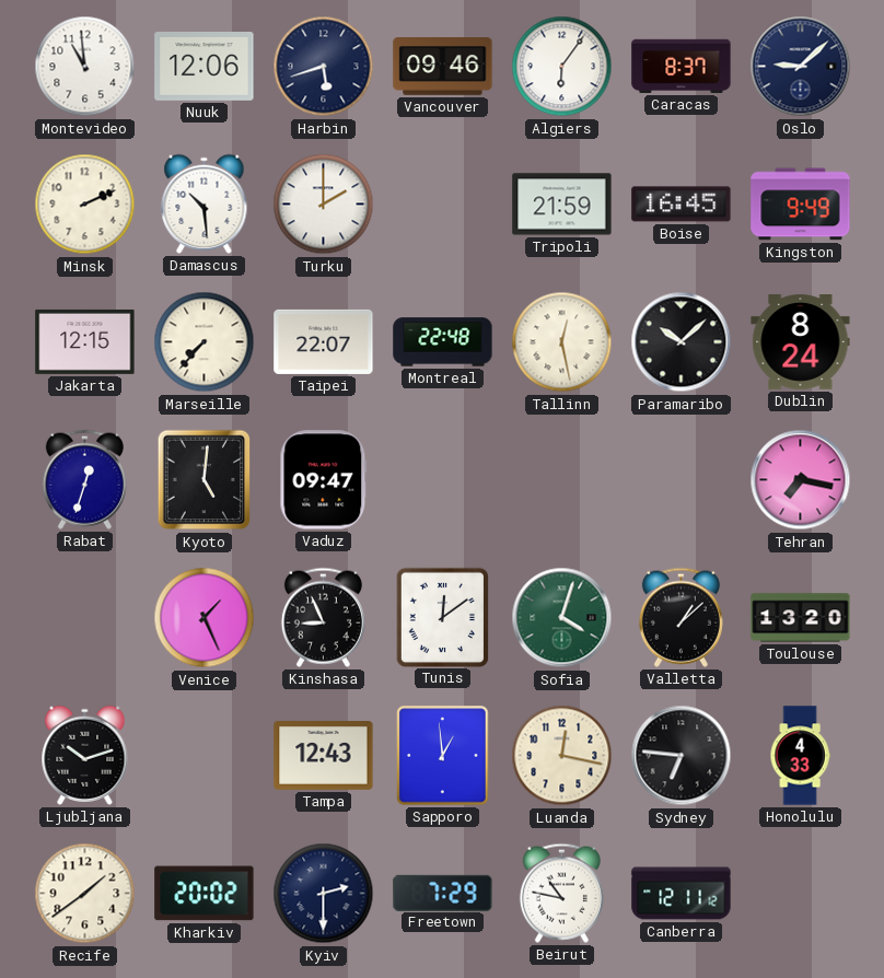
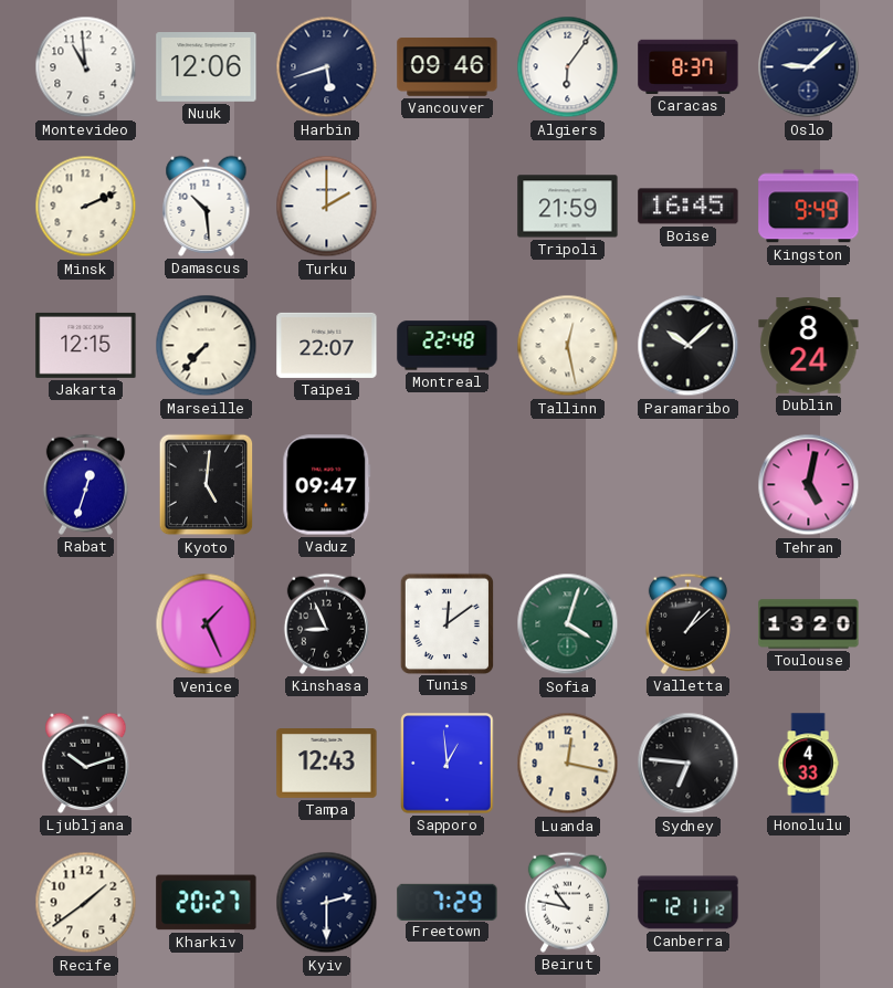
Tehran: 7:17 -> 5:02
Kharkiv: 20:02 -> 20:27
